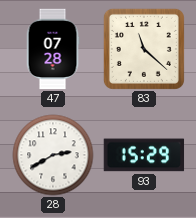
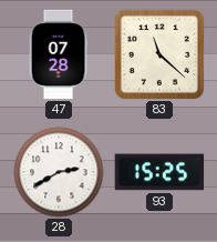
93: 15:29 -> 15:25
